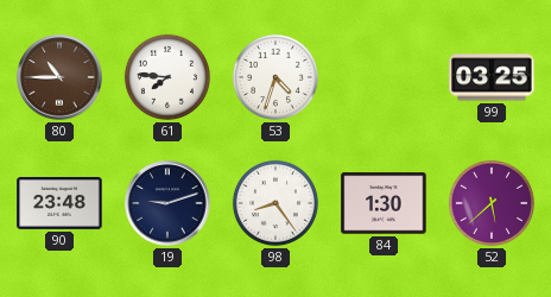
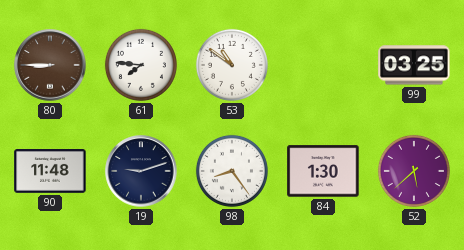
80: 10:45 -> 8:45
53: 4:33 -> 10:51
90: 23:48 -> 11:48
